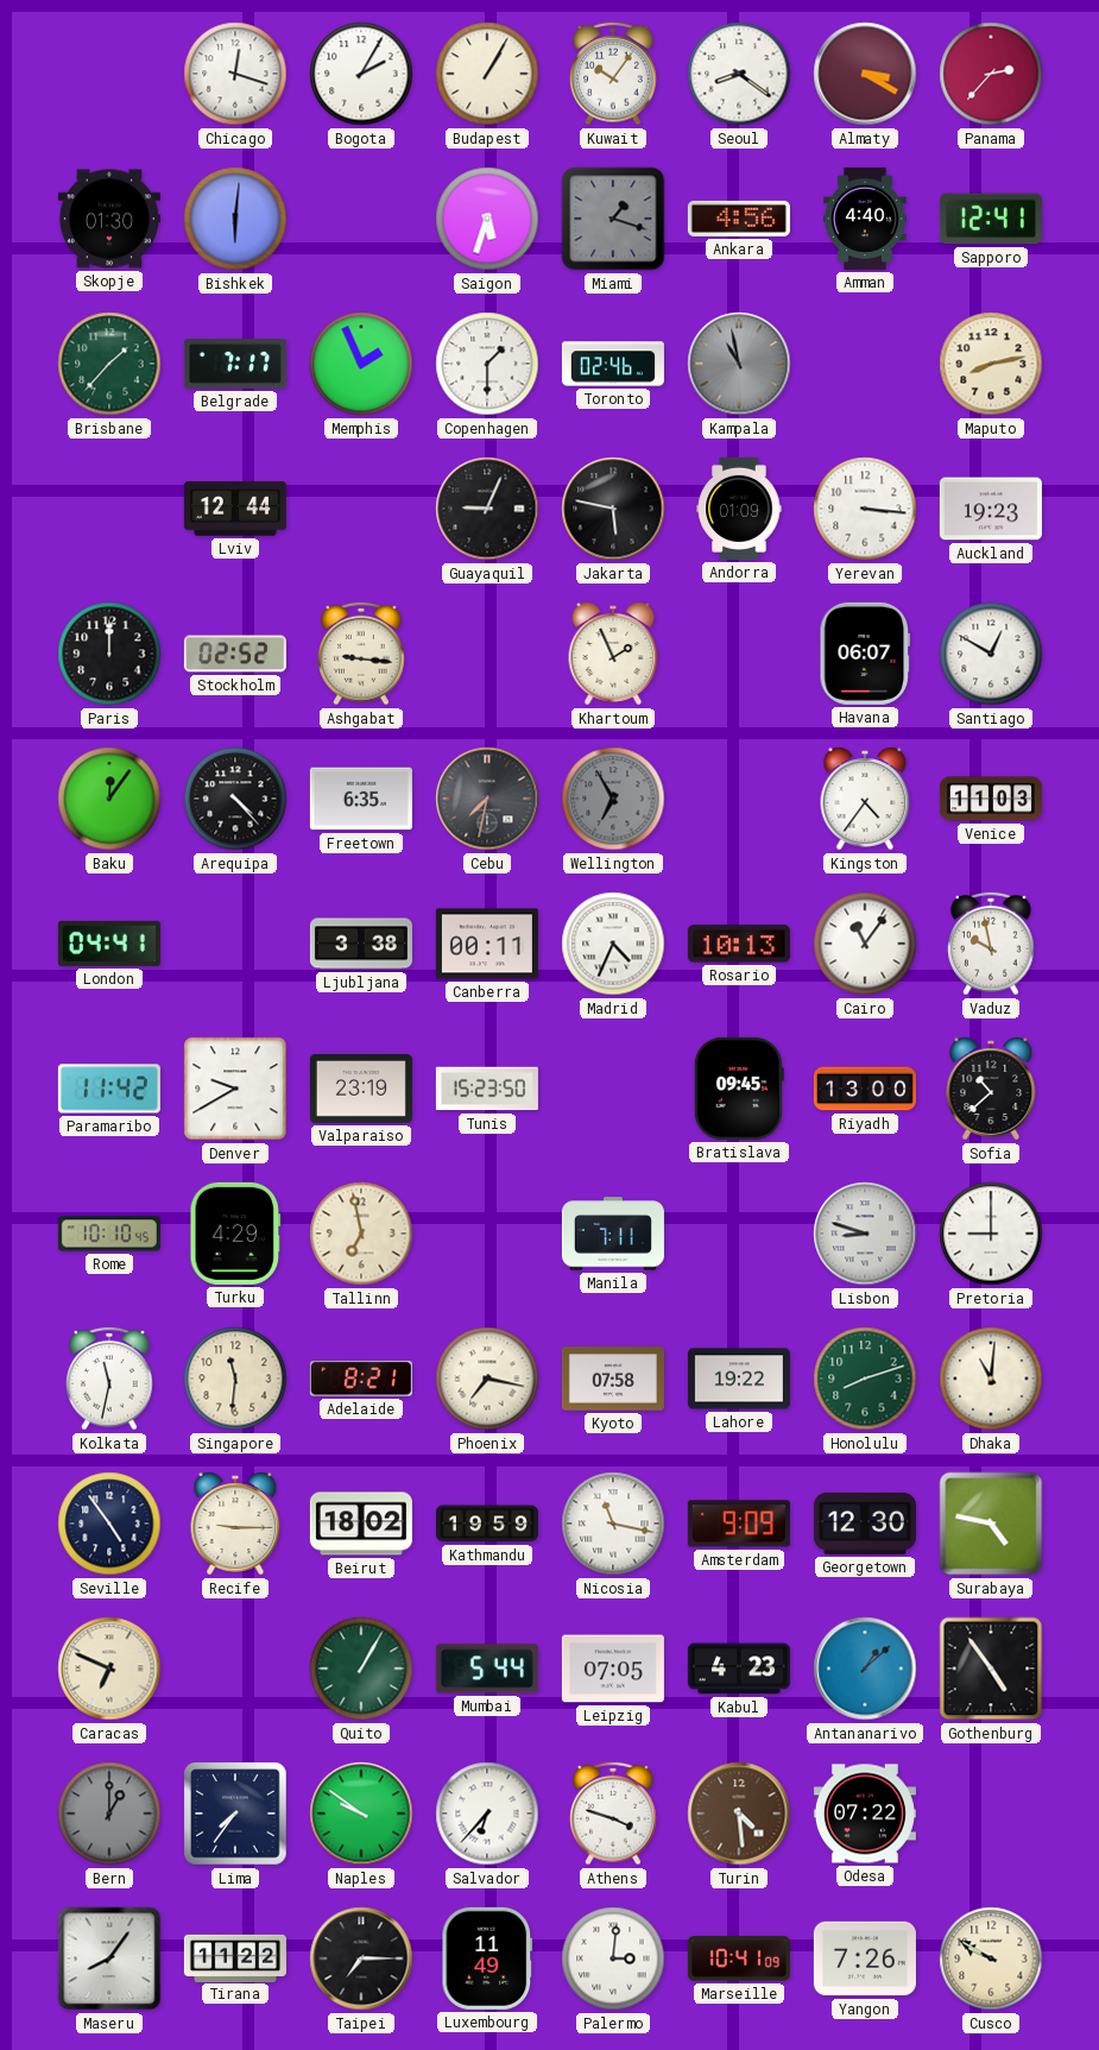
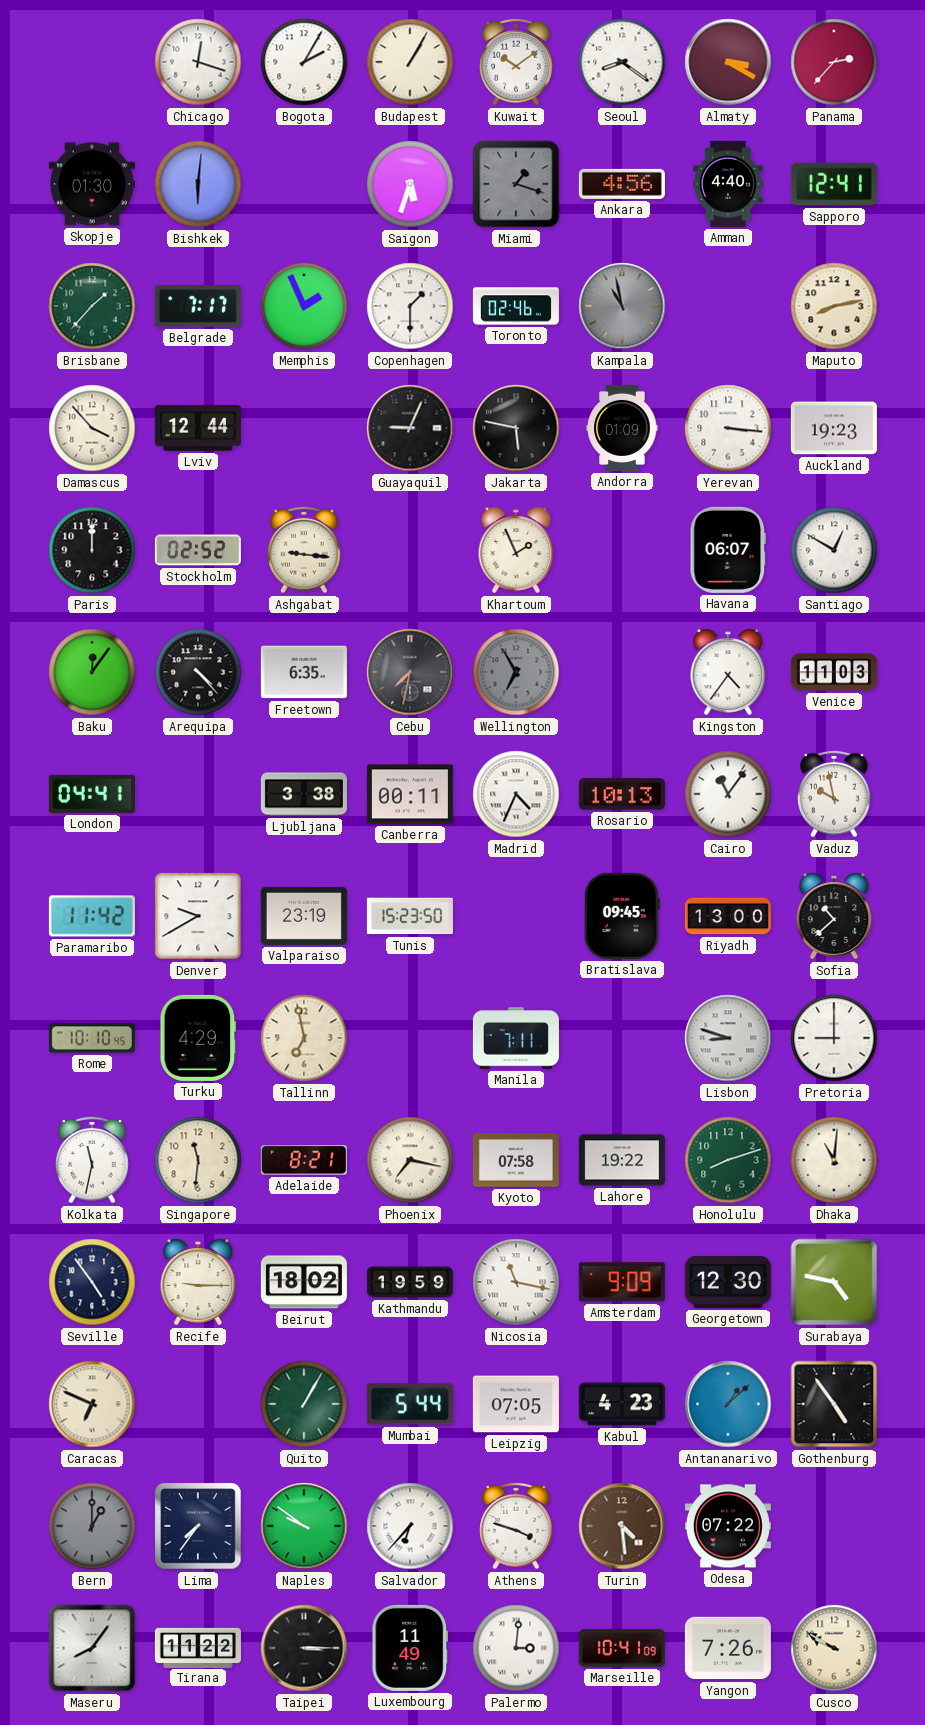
Kuwait: 10:06 -> 10:09
Damascus: none -> 3:53
Taipei: 7:15 -> 3:15
